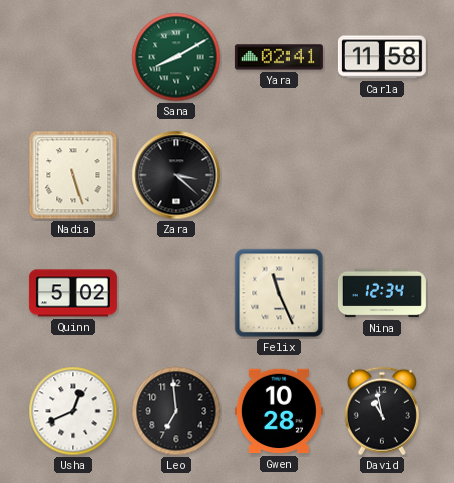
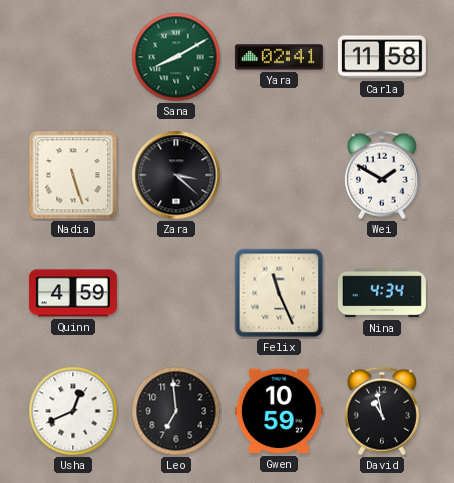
Wei: none -> 1:50
Quinn: 5:02 -> 4:59
Nina: 12:34 -> 4:34
Gwen: 10:28 -> 10:59
